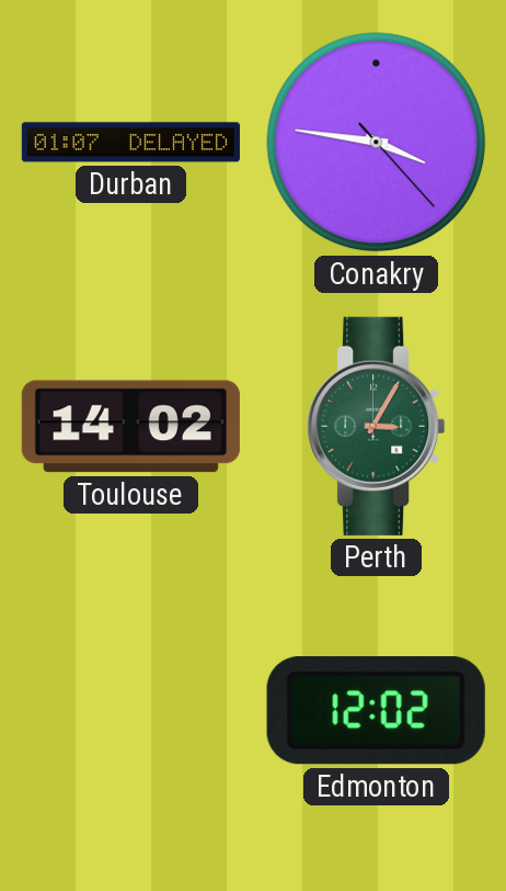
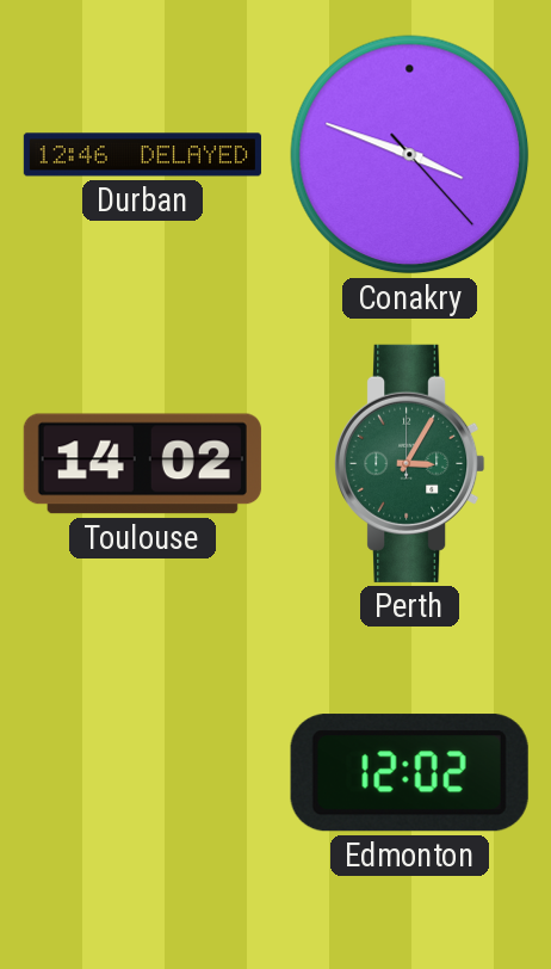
Durban: 01:07 -> 12:46
Conakry: 3:46 -> 3:48
